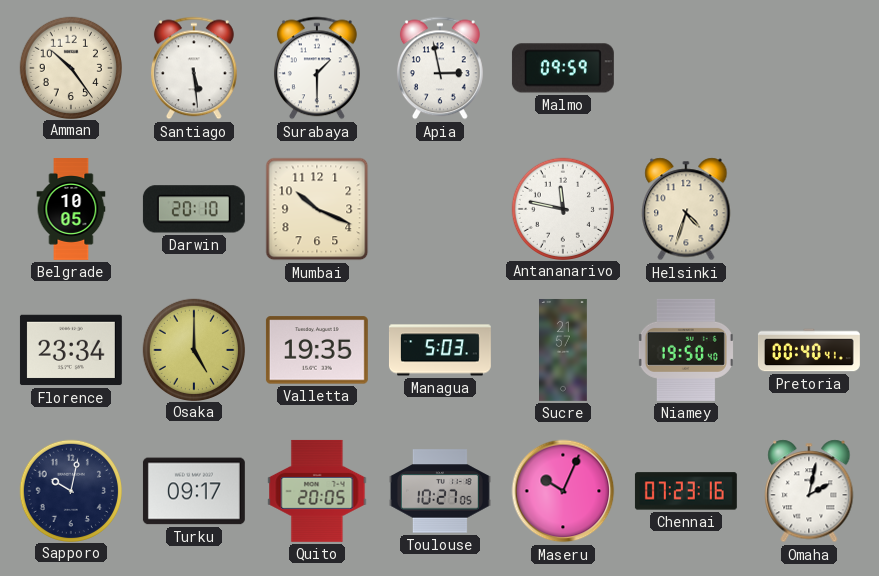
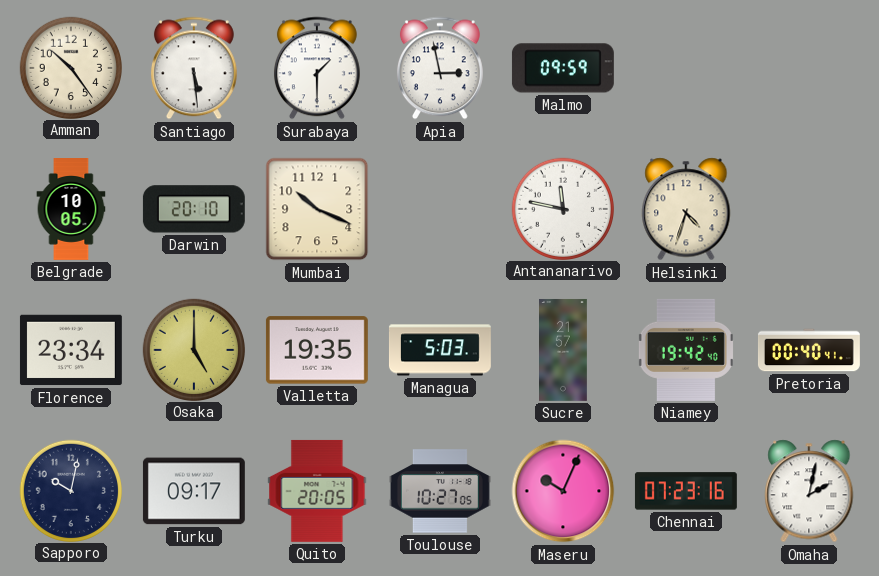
Niamey: 19:50 -> 19:42
